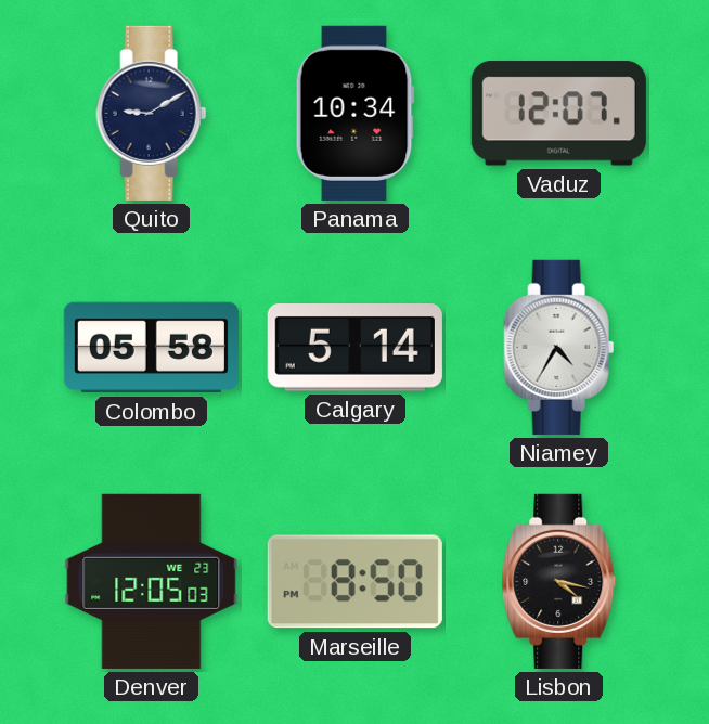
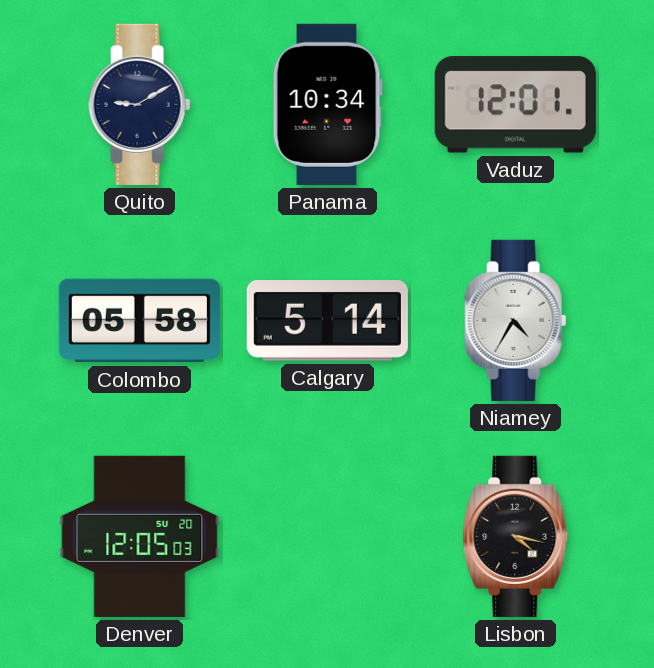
Vaduz: 12:07 -> 12:01
Denver date: WE 23 -> SU 20
Marseille: 8:50 -> none
